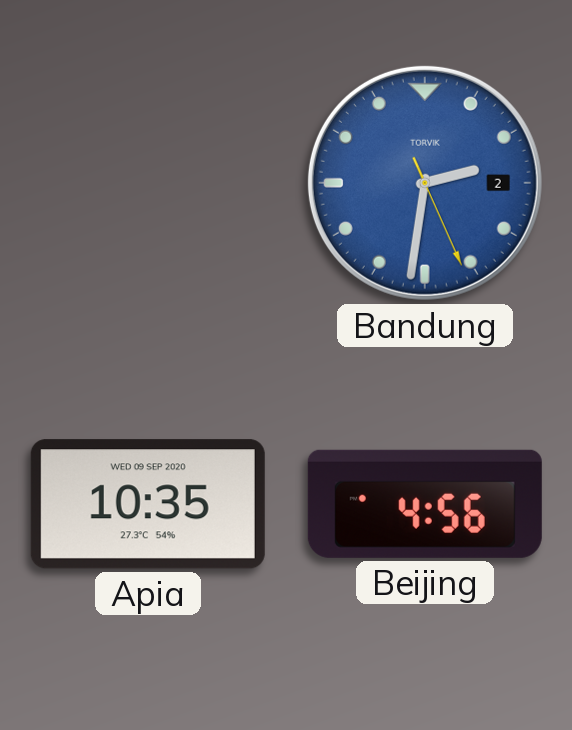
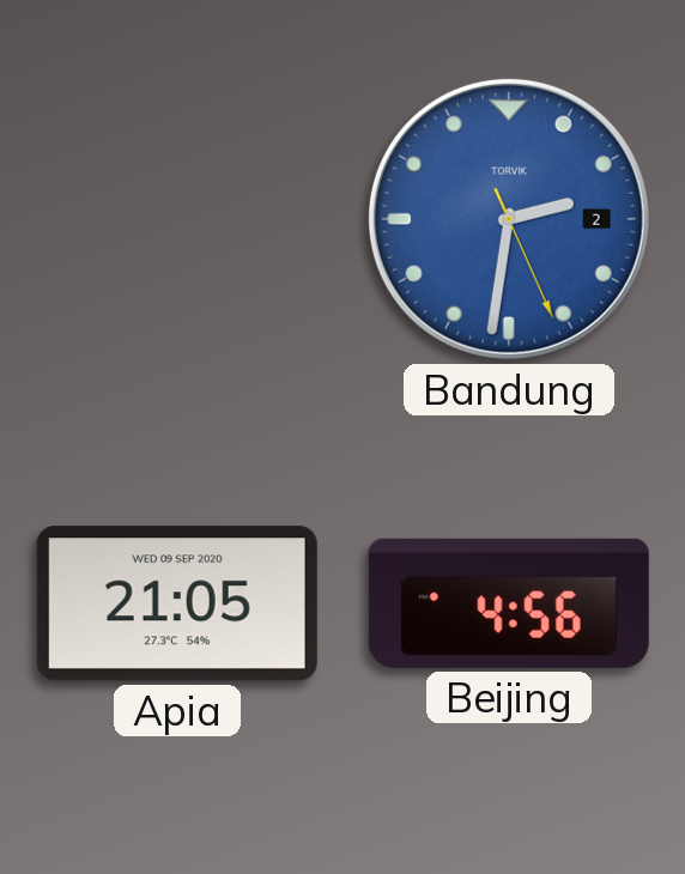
Apia: 10:35 -> 21:05
